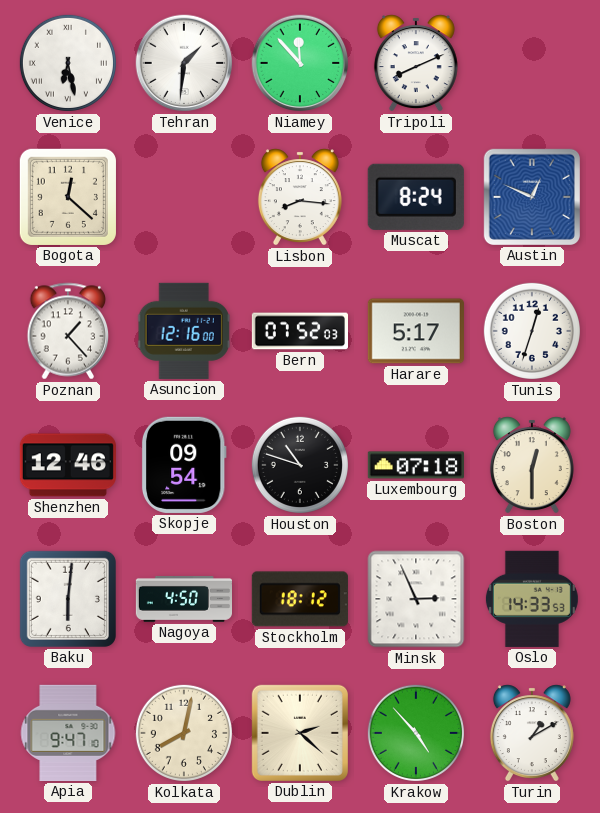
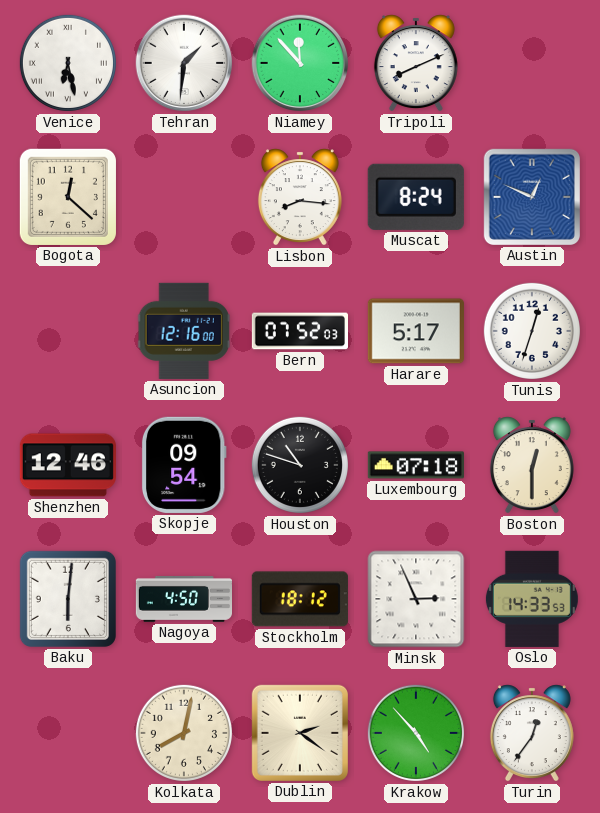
Poznan: 1:23 -> none
Apia: 9:47 -> none
Dublin: 2:22 -> 2:21
Turin: 1:10 -> 12:36
